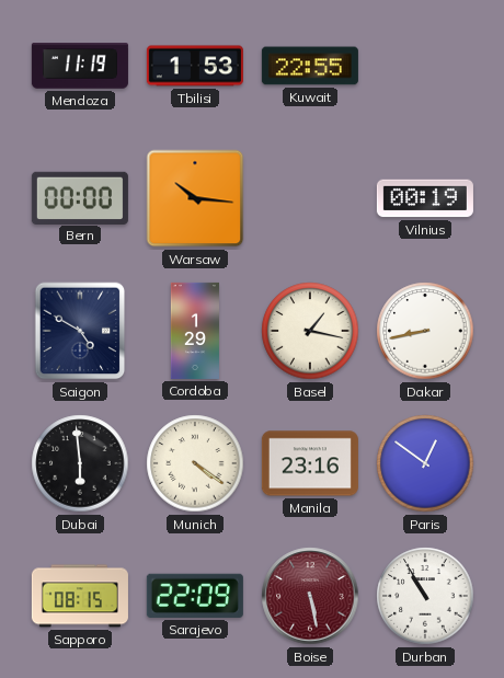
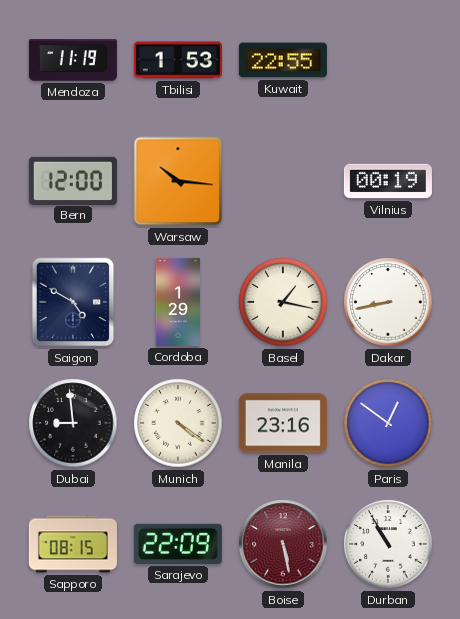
Bern: 00:00 -> 12:00
Dubai: 5:59 -> 8:59
